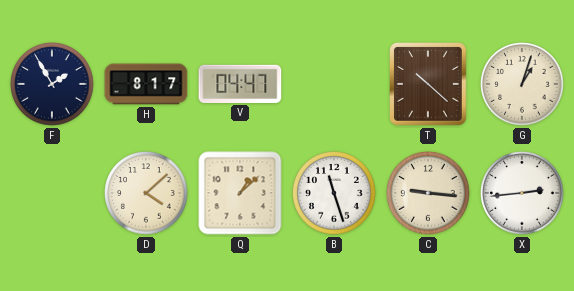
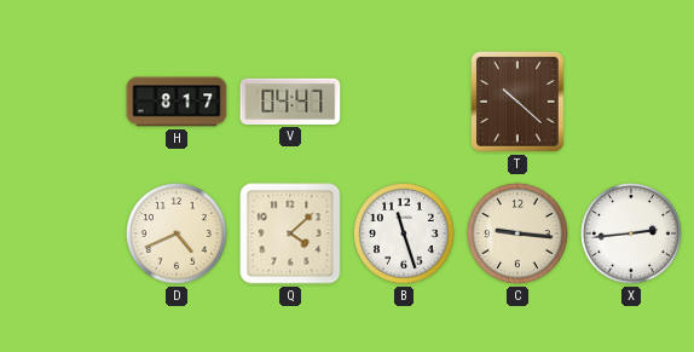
F: 1:55 -> none
G: 1:03 -> none
D: 4:08 -> 4:41
Q: 1:08 -> 4:08
